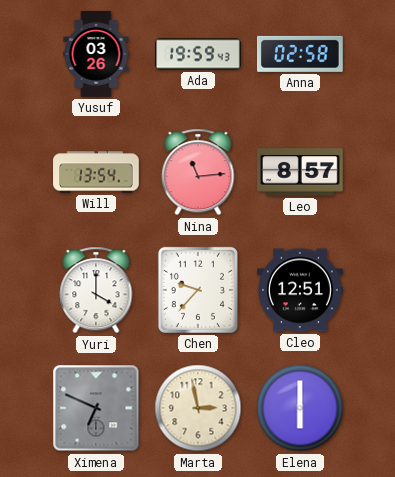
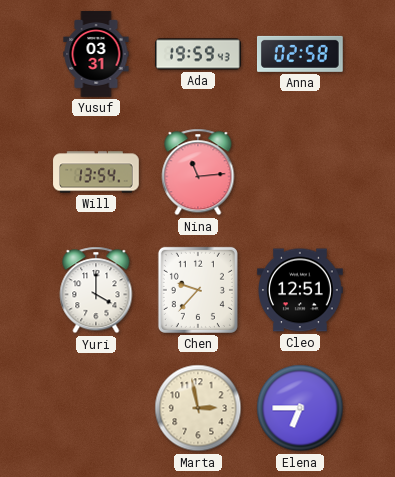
Yusuf: 03:26 -> 03:31
Leo: 8:57 -> none
Ximena: 6:49 -> none
Elena: 6:00 -> 6:45
